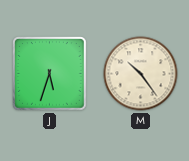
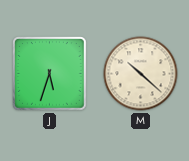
M: 10:24 -> 10:22
